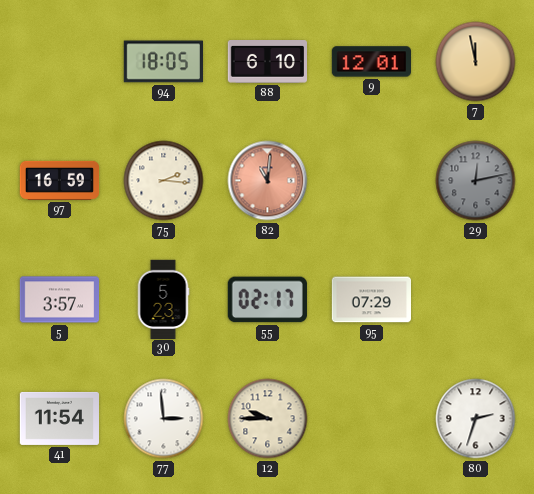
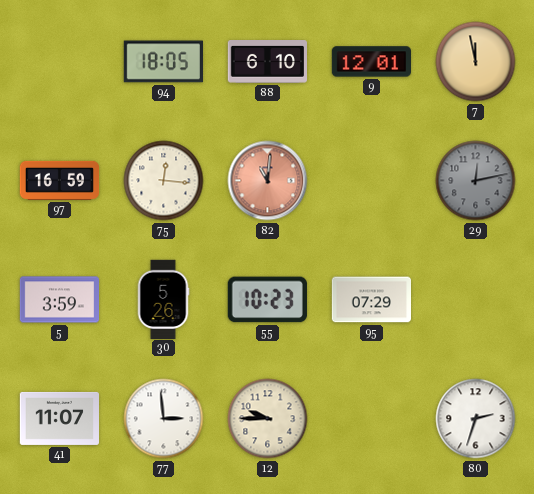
75: 2:16 -> 12:16
5: 3:57 -> 3:59
30: 5:23 -> 5:26
55: 02:17 -> 10:23
41: 11:54 -> 11:07
